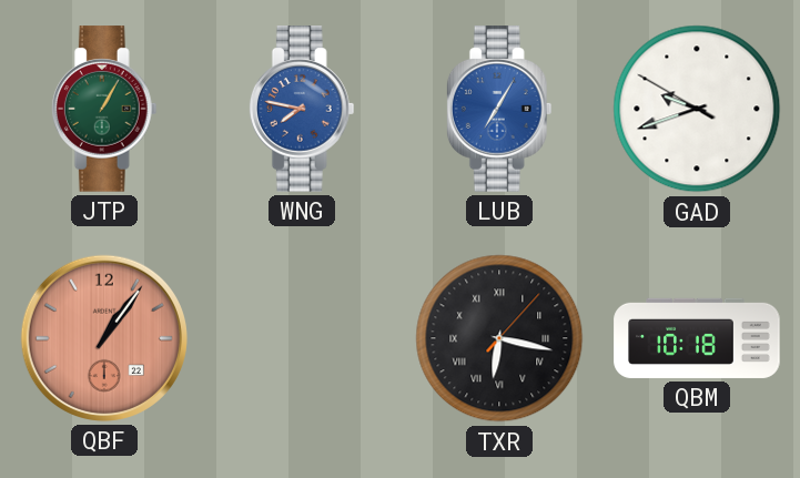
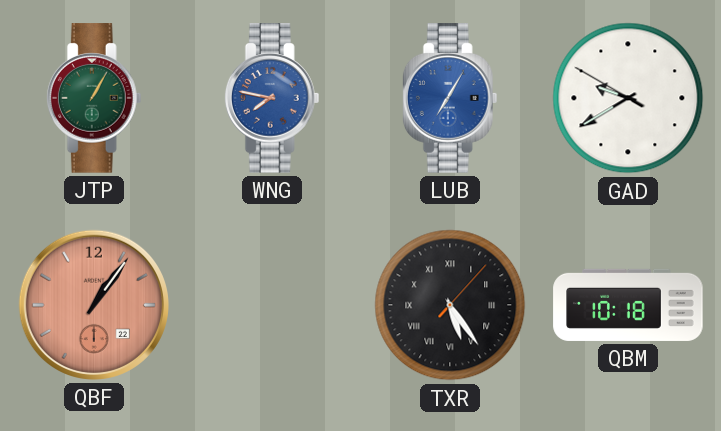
GAD: 9:41 -> 9:39
TXR: 6:17 -> 5:24
